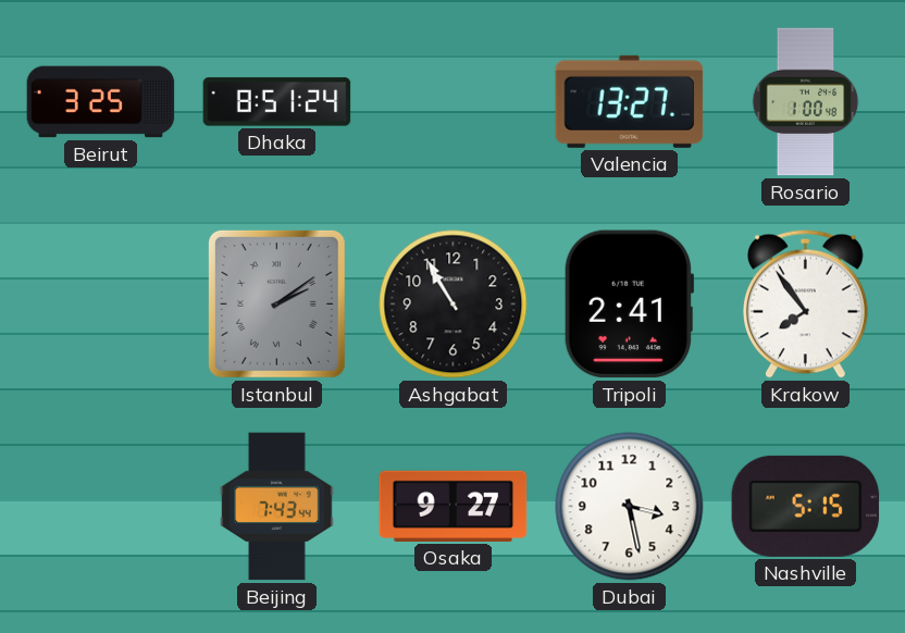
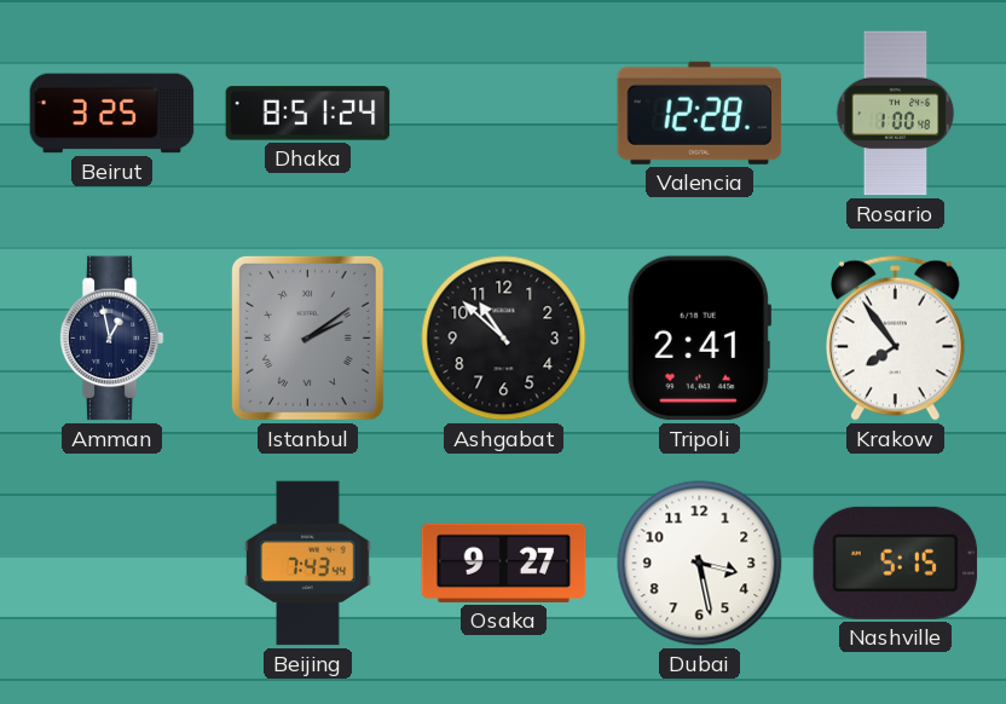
Valencia: 13:27 -> 12:28
Amman: none -> 12:58
Ashgabat: 10:55 -> 10:52
